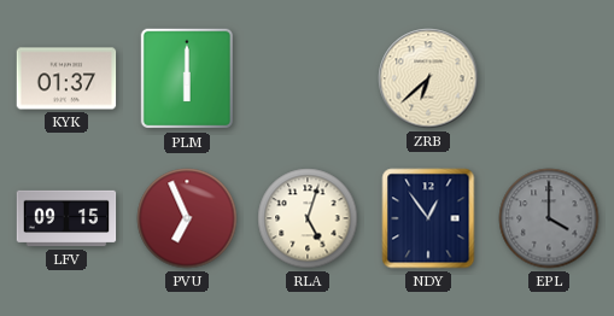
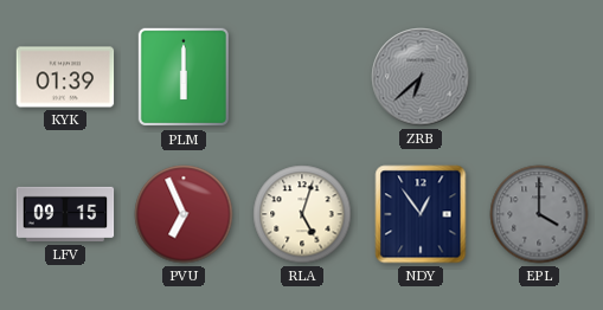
KYK: 01:37 -> 01:39
ZRB dial: cream -> grey
